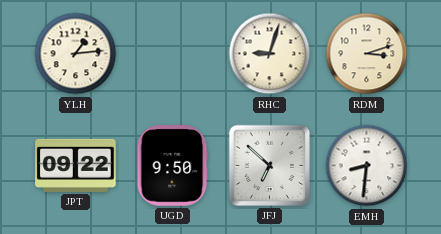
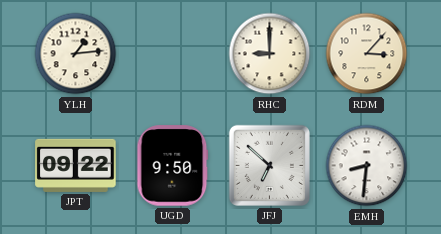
RHC: 9:03 -> 9:00
RDM: 3:12 -> 3:07
